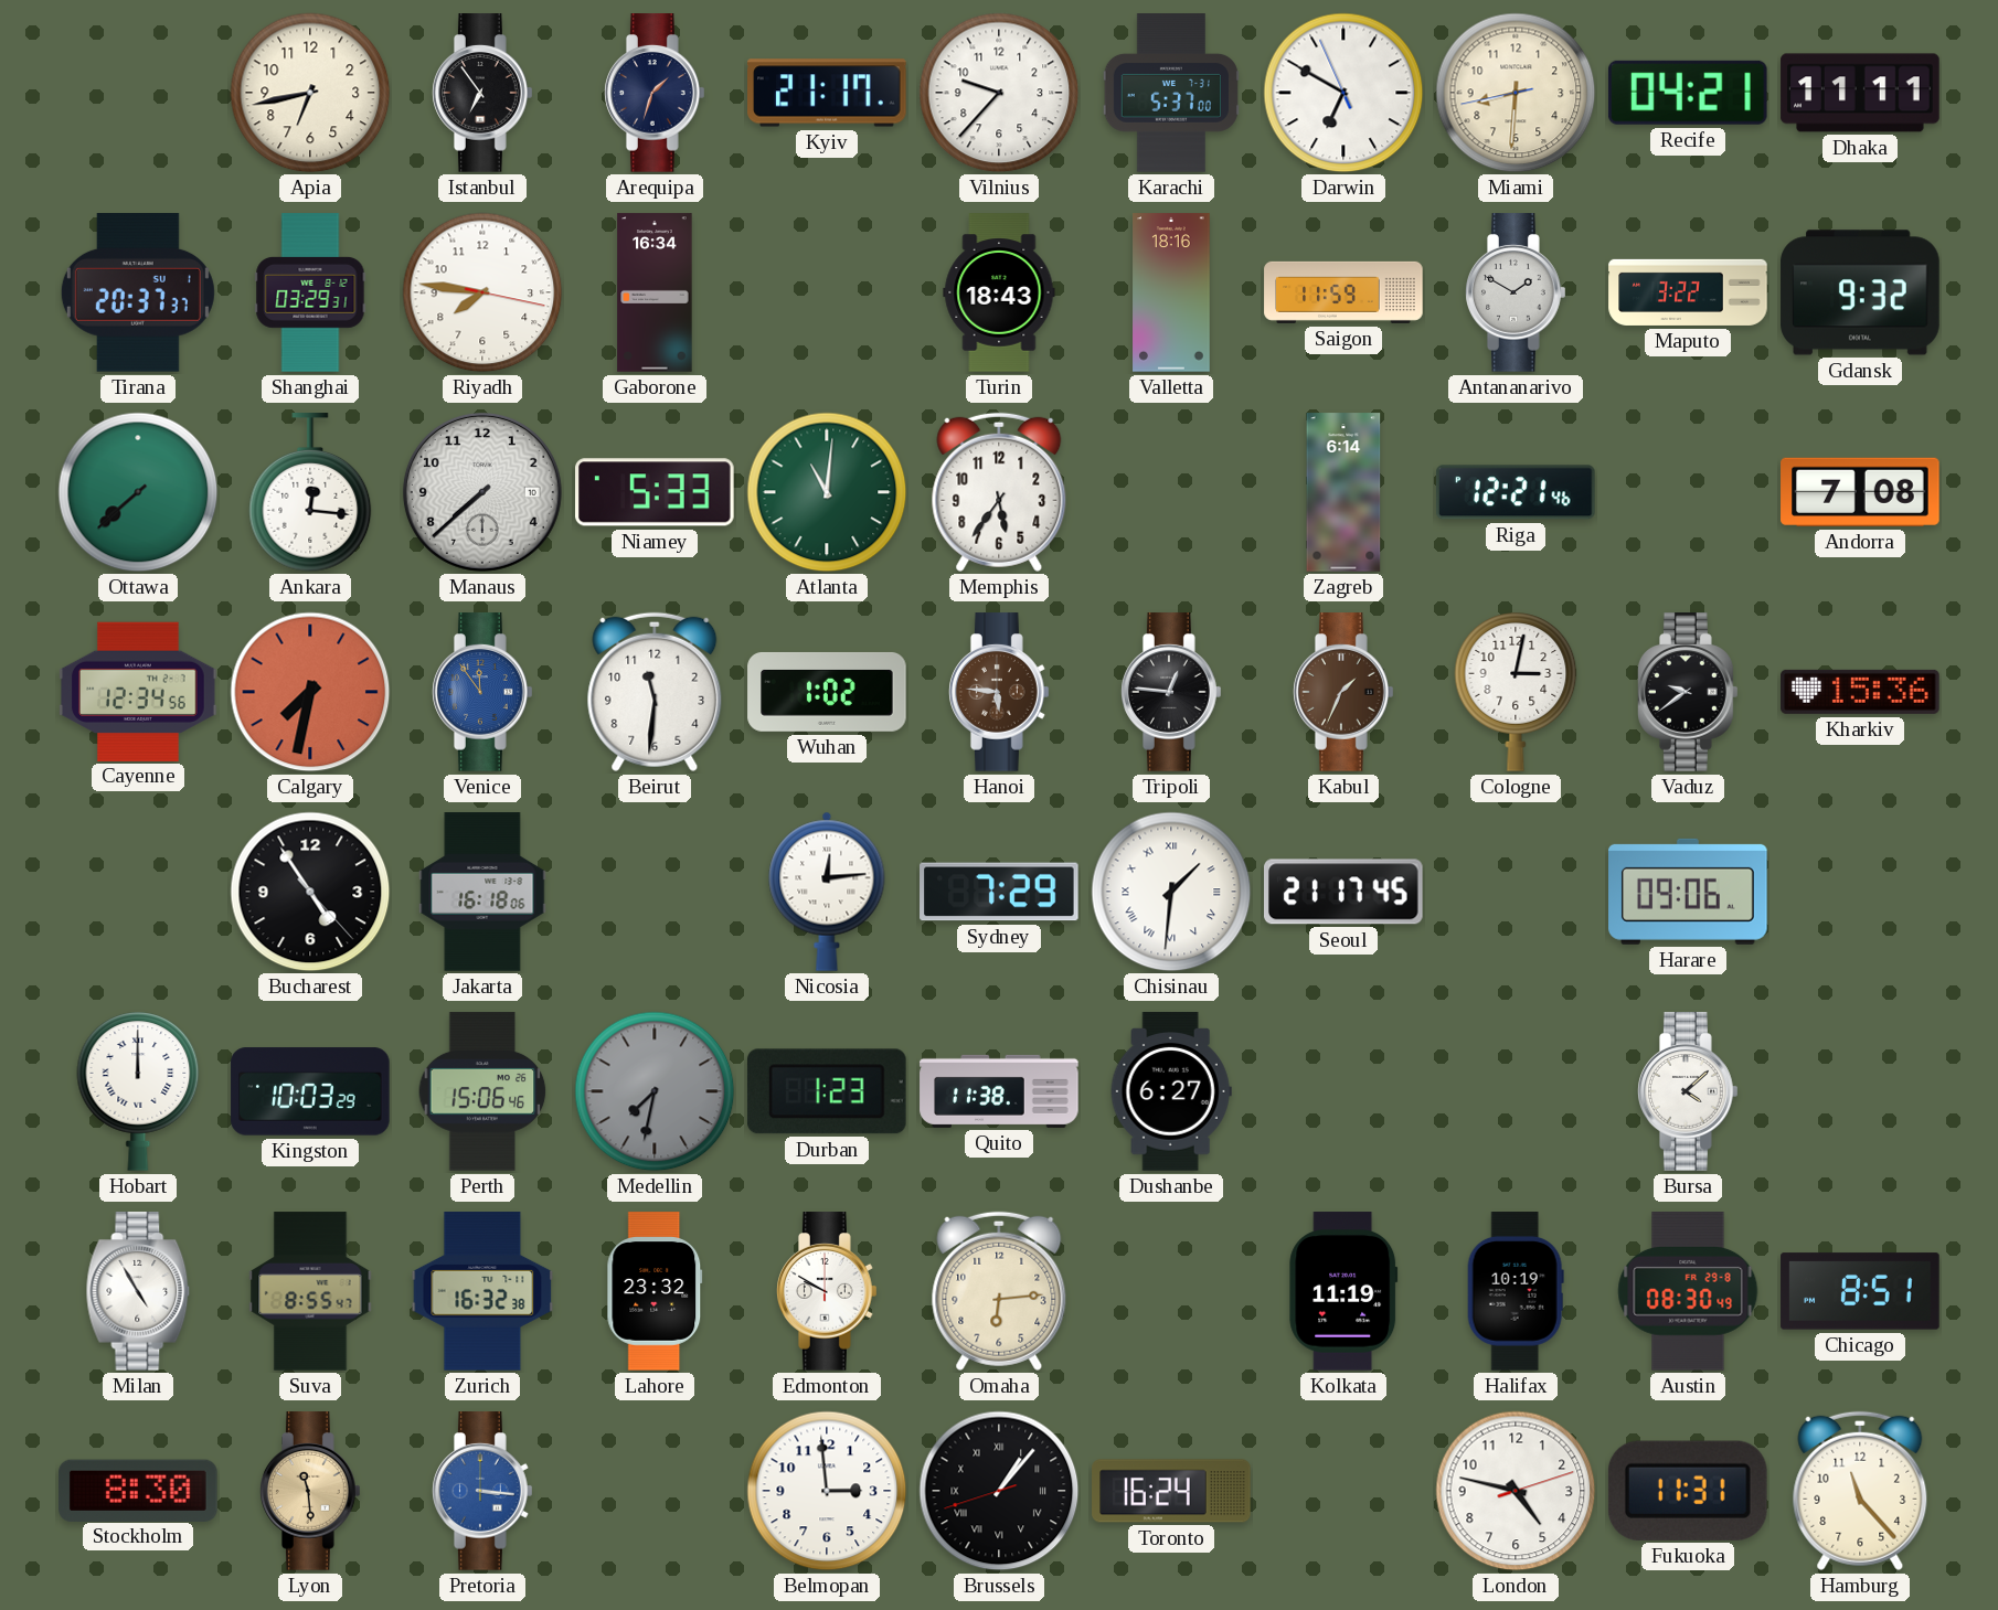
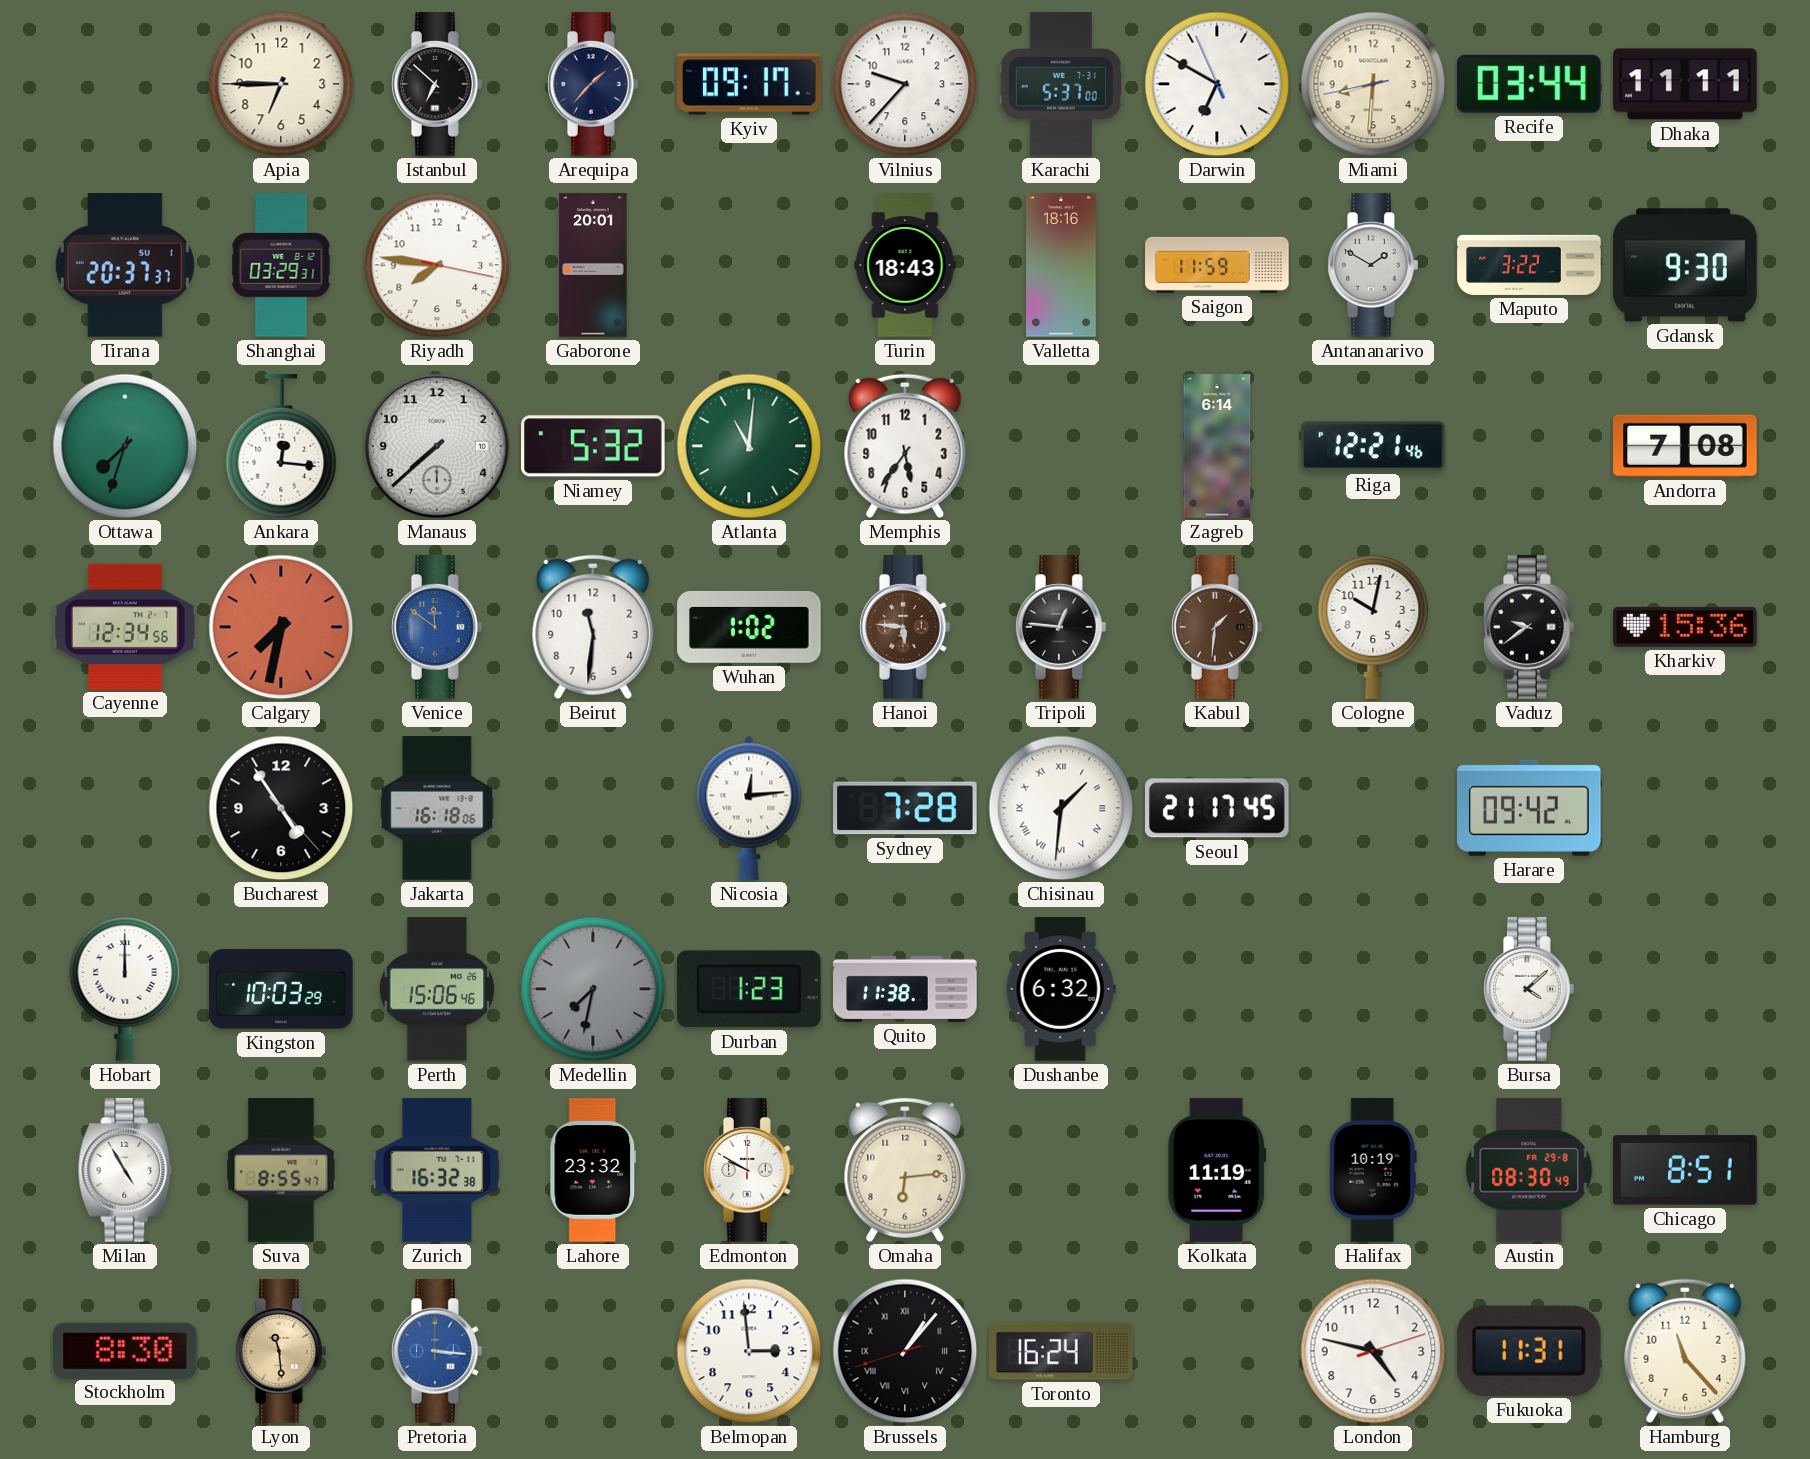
Apia: 6:43 -> 6:45
Istanbul: 6:54 -> 6:52
Arequipa: 1:33 -> 1:37
Kyiv: 21:17 -> 09:17
Recife: 04:21 -> 03:44
Gaborone: 16:34 -> 20:01
Gdansk: 9:32 -> 9:30
Ottawa: 7:38 -> 7:33
Niamey: 5:33 -> 5:32
Venice: 11:54 -> 11:51
Kabul: 1:34 -> 1:31
Cologne: 3:02 -> 10:02
Sydney: 7:29 -> 7:28
Harare: 09:06 -> 09:42
Dushanbe: 6:27 -> 6:32
